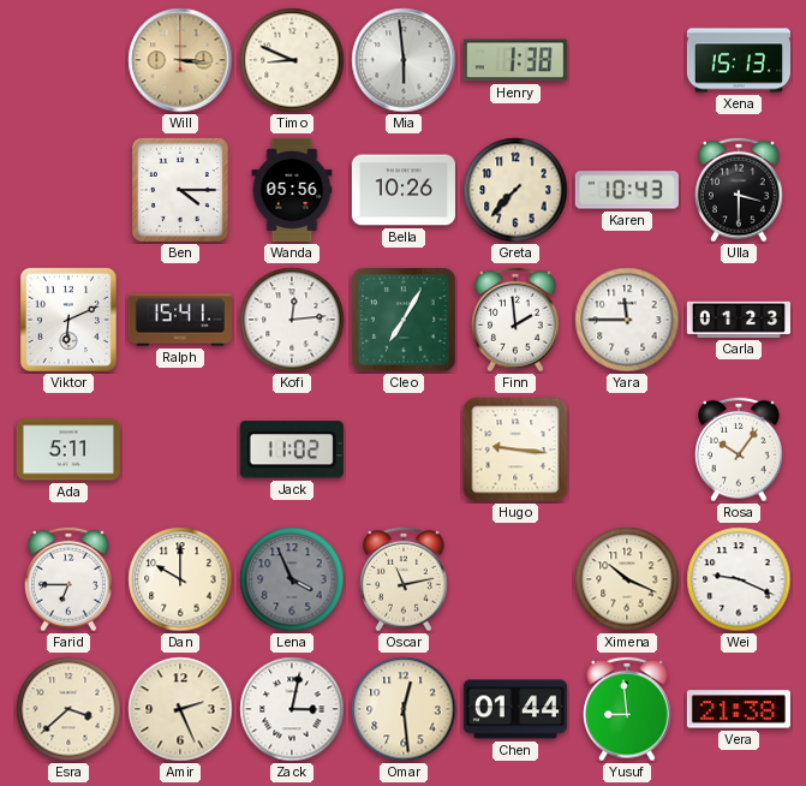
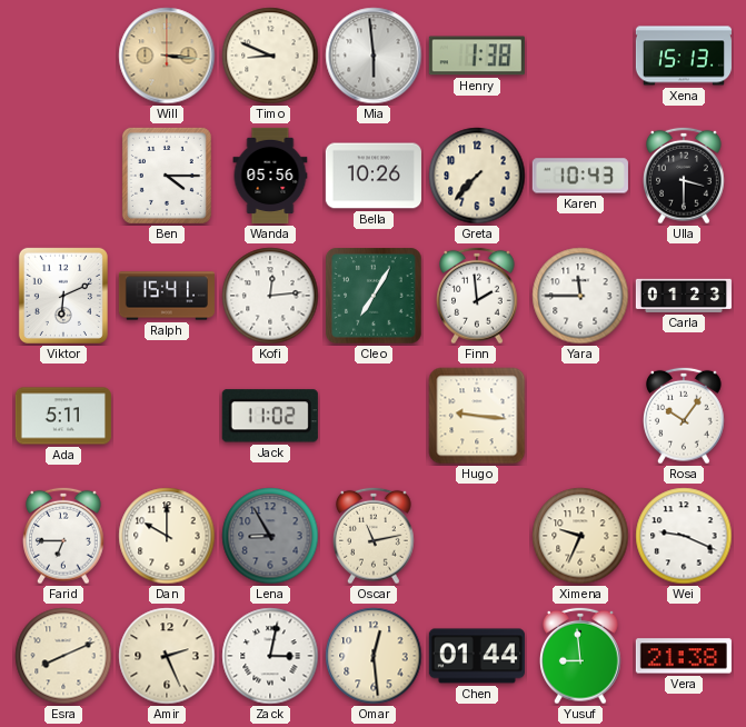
Lena: 3:56 -> 8:55
Ximena: 10:19 -> 9:34
Esra: 3:38 -> 8:11
